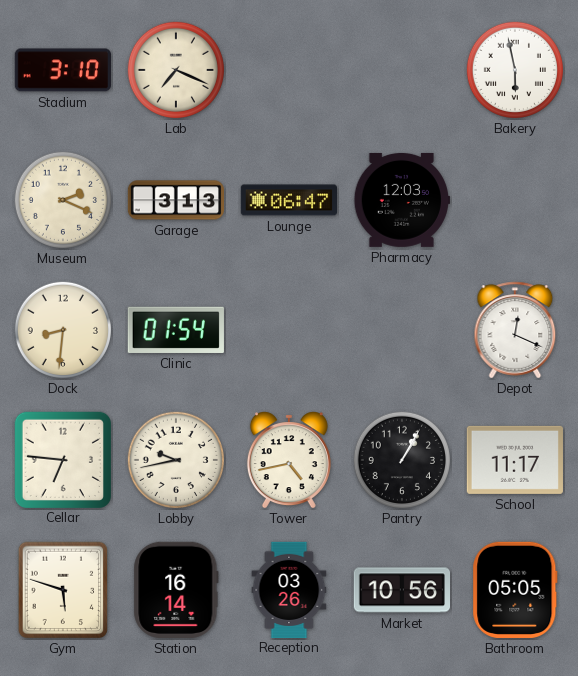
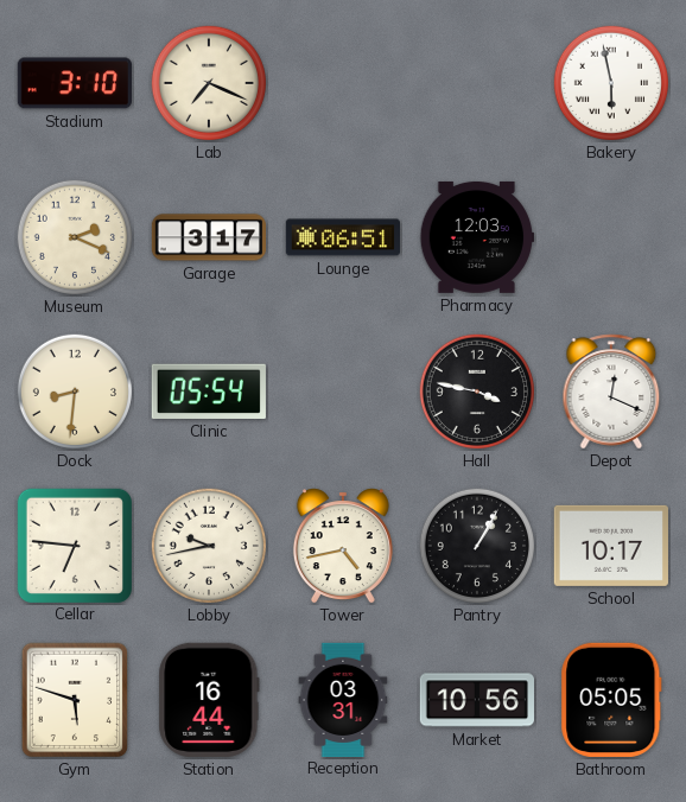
Garage: 3:13 -> 3:17
Lounge: 06:47 -> 06:51
Clinic: 01:54 -> 05:54
Hall: none -> 3:47
School: 11:17 -> 10:17
Station: 16:14 -> 16:44
Reception: 03:26 -> 03:31
